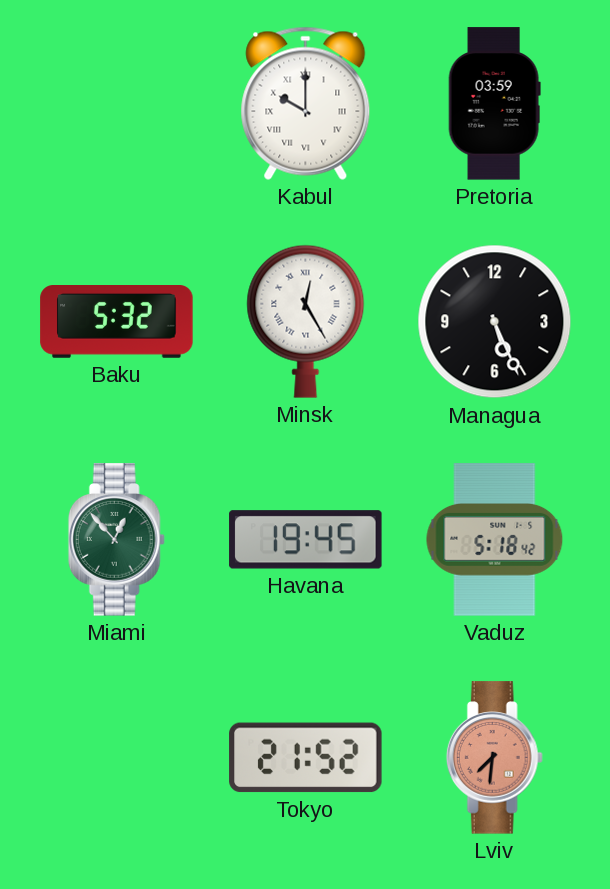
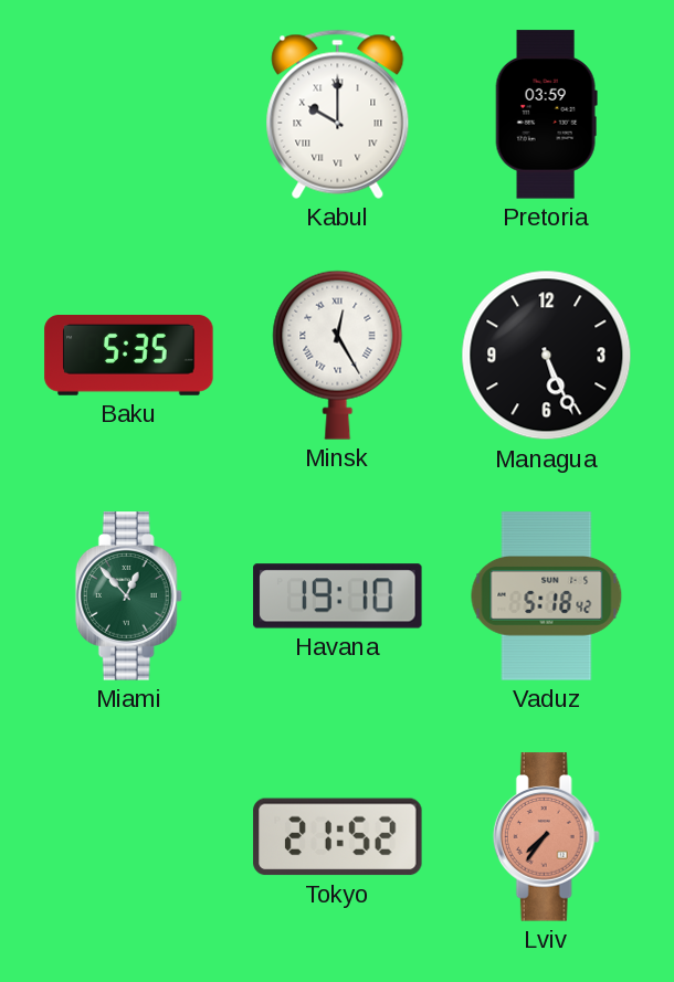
Baku: 5:32 -> 5:35
Havana: 19:45 -> 19:10
Lviv: 7:31 -> 7:36
